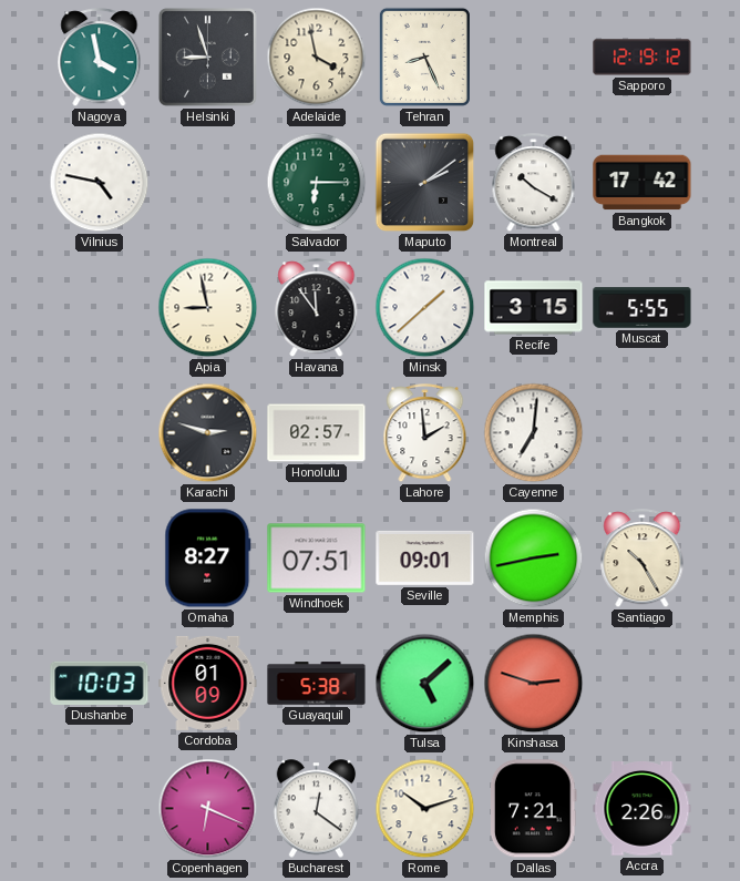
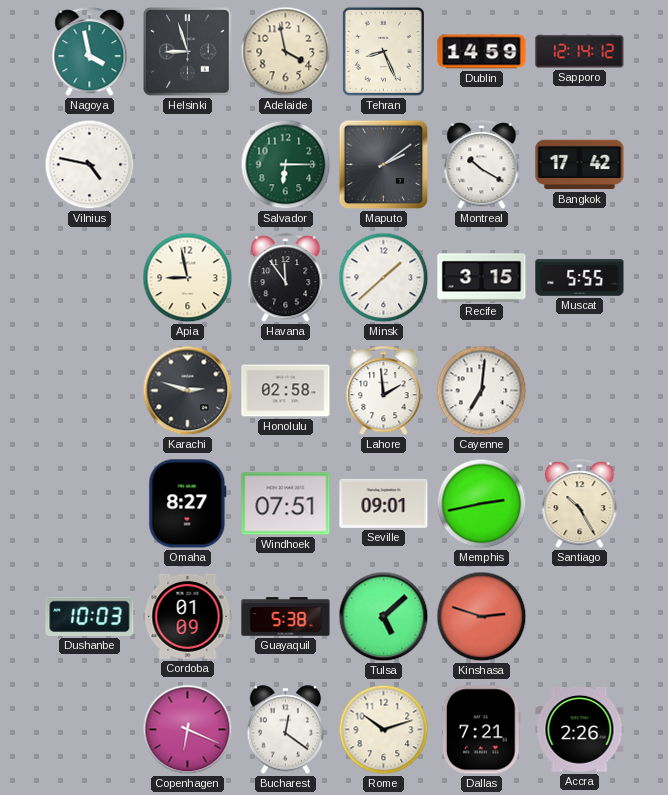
Dublin: none -> 14:59
Sapporo: 12:19 -> 12:14
Honolulu: 02:57 -> 02:58
